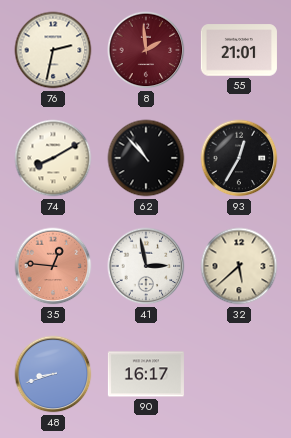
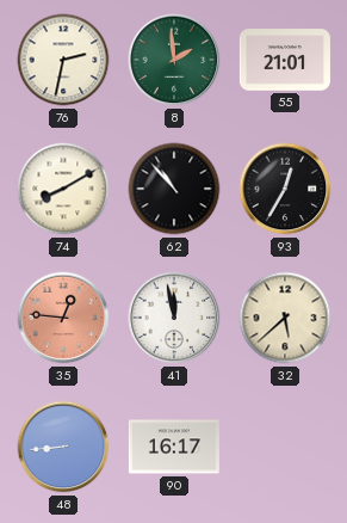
8 dial: burgundy -> green
41: 2:58 -> 11:58
48: 8:42 -> 8:44
